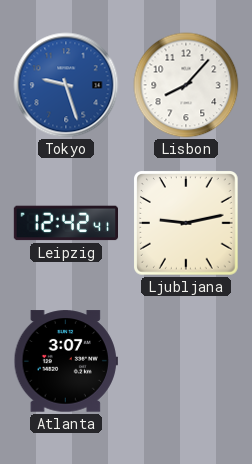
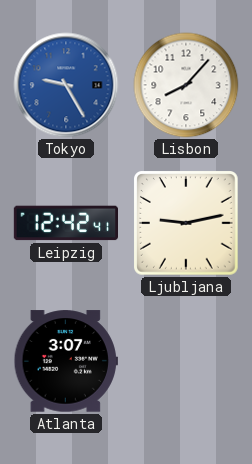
Tokyo: 9:27 -> 9:25
